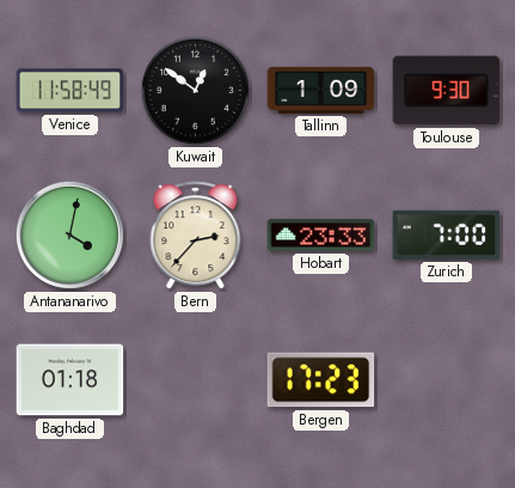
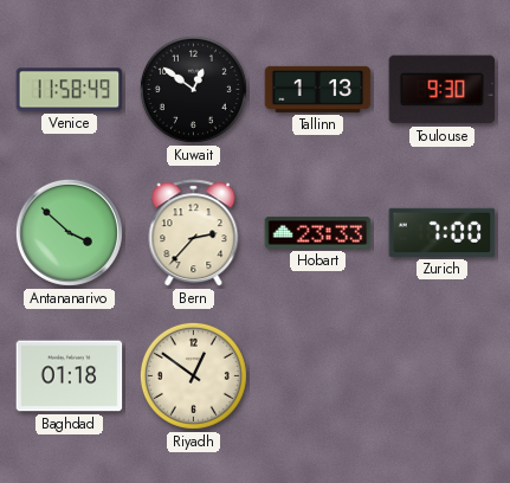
Tallinn: 1:09 -> 1:13
Antananarivo: 4:02 -> 3:52
Riyadh: none -> 12:51
Bergen: 17:23 -> none
